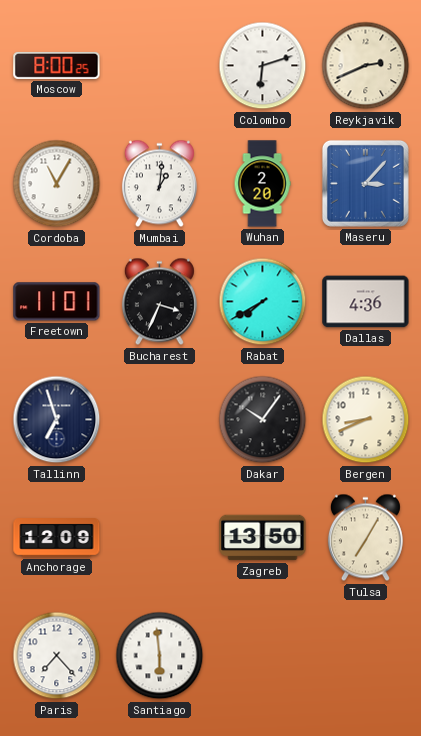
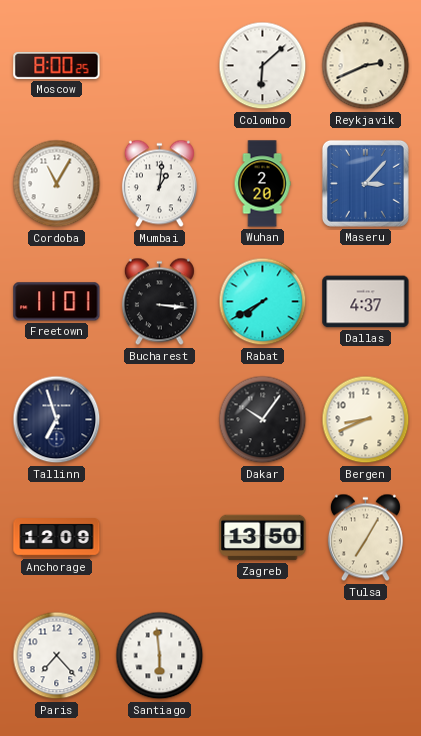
Colombo: 6:12 -> 6:08
Bucharest: 3:34 -> 3:16
Dallas: 4:36 -> 4:37
